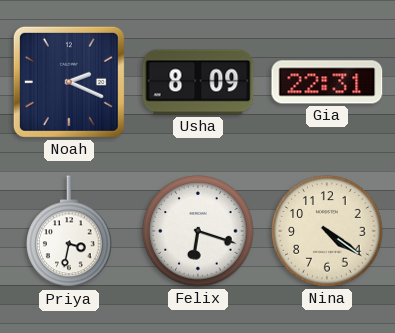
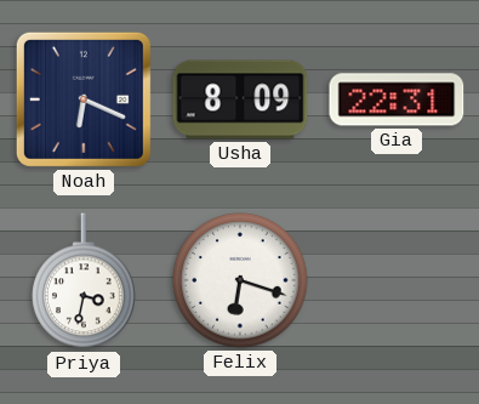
Noah: 2:19 -> 6:19
Nina: 4:21 -> none
